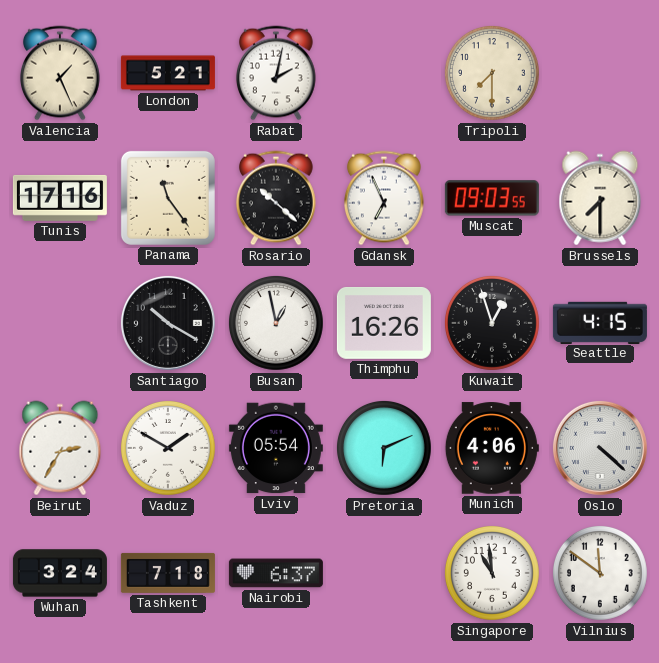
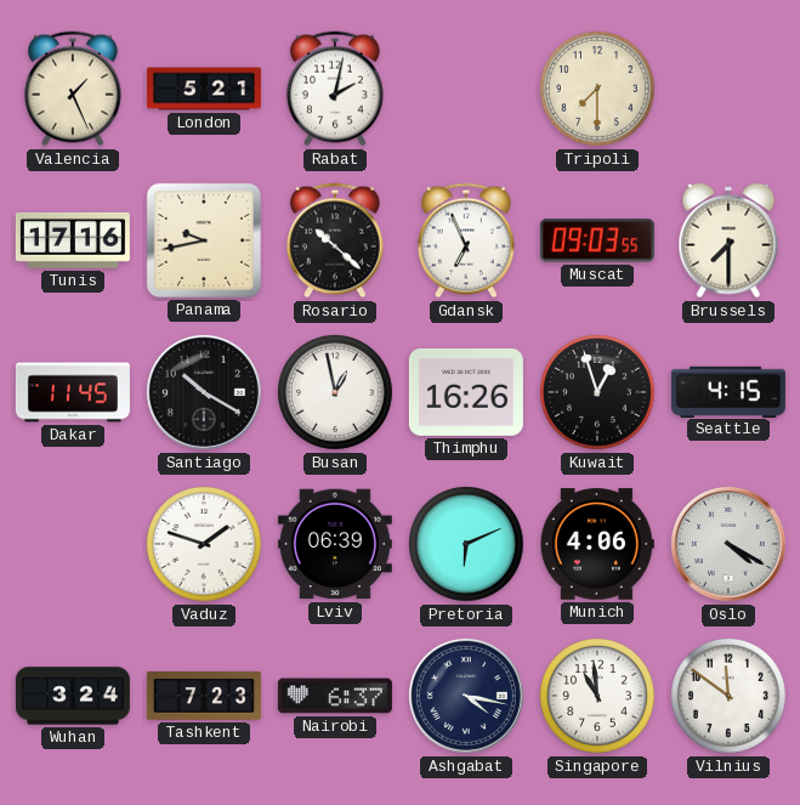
Panama: 11:24 -> 9:43
Dakar: none -> 11:45
Beirut: 2:35 -> none
Vaduz: 1:50 -> 1:48
Lviv: 05:54 -> 06:39
Oslo: 4:22 -> 4:20
Tashkent: 7:18 -> 7:23
Ashgabat: none -> 4:17
